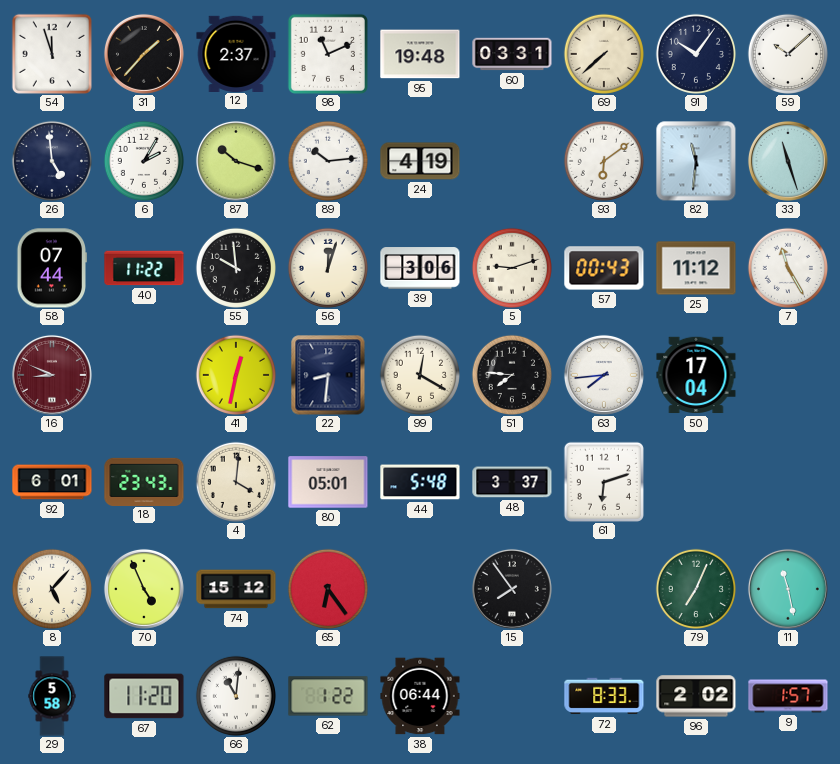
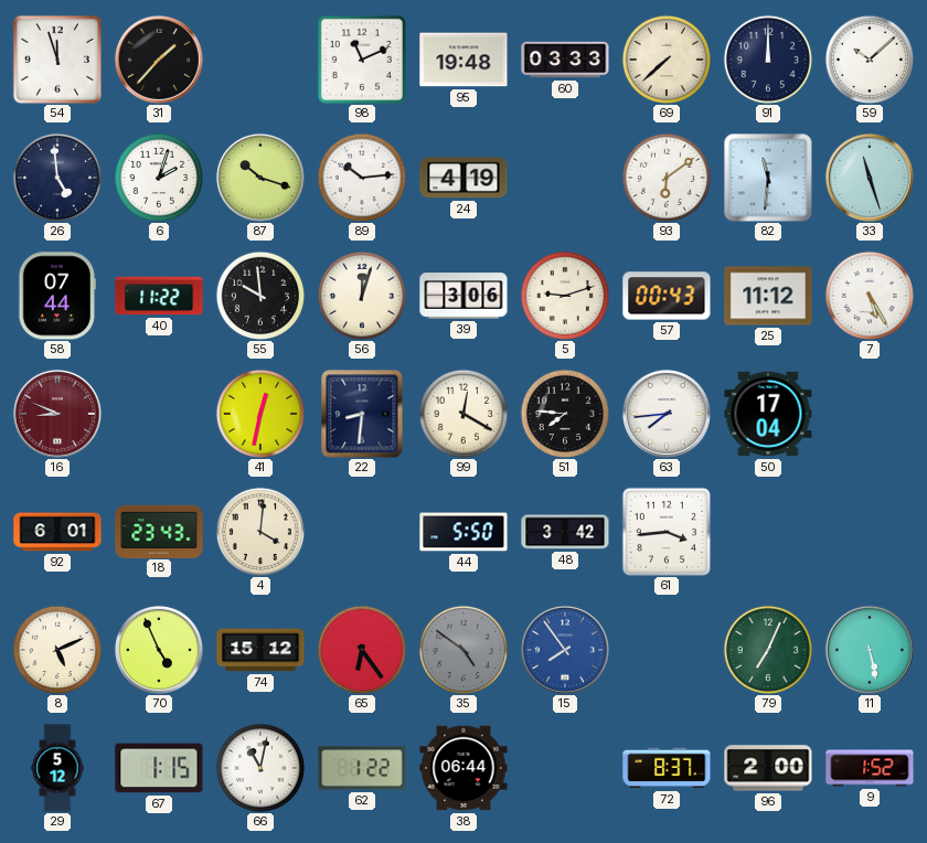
12: 2:37 -> none
60: 03:31 -> 03:33
91: 10:06 -> 12:00
6: 2:05 -> 2:03
7: 11:25 -> 5:25
80: 05:01 -> none
44: 5:48 -> 5:50
48: 3:37 -> 3:42
61: 6:12 -> 3:44
8: 5:07 -> 5:11
35: none -> 4:51
15 dial: black -> blue
11: 11:28 -> 5:28
29: 5:58 -> 5:12
67: 11:20 -> 1:15
66: 11:01 -> 11:02
72: 8:33 -> 8:37
96: 2:02 -> 2:00
9: 1:57 -> 1:52
